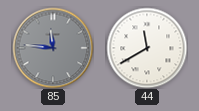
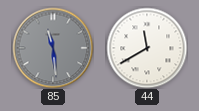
85: 11:46 -> 11:29
